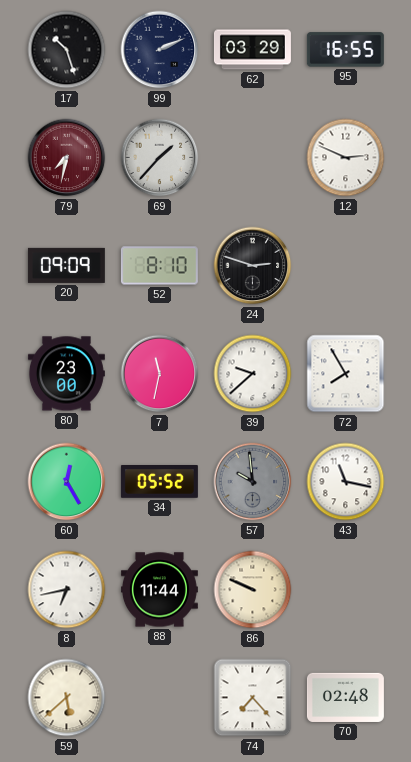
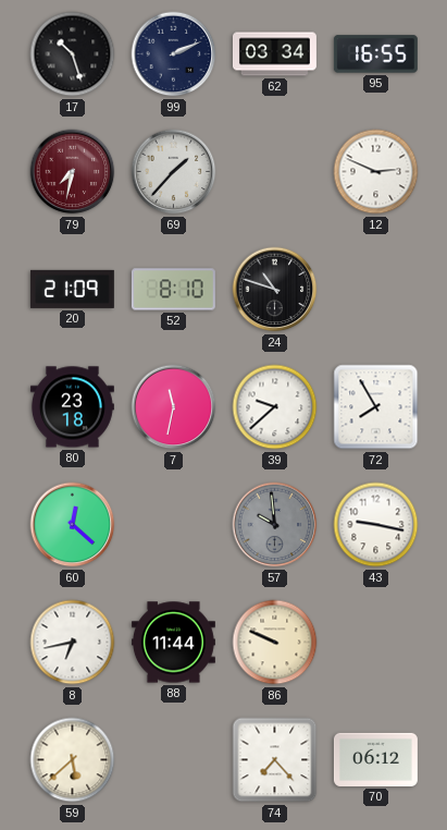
62: 03:29 -> 03:34
20: 09:09 -> 21:09
24: 2:48 -> 10:48
80: 23:00 -> 23:18
60: 12:25 -> 12:22
34: 05:52 -> none
43: 11:17 -> 9:17
70: 02:48 -> 06:12
